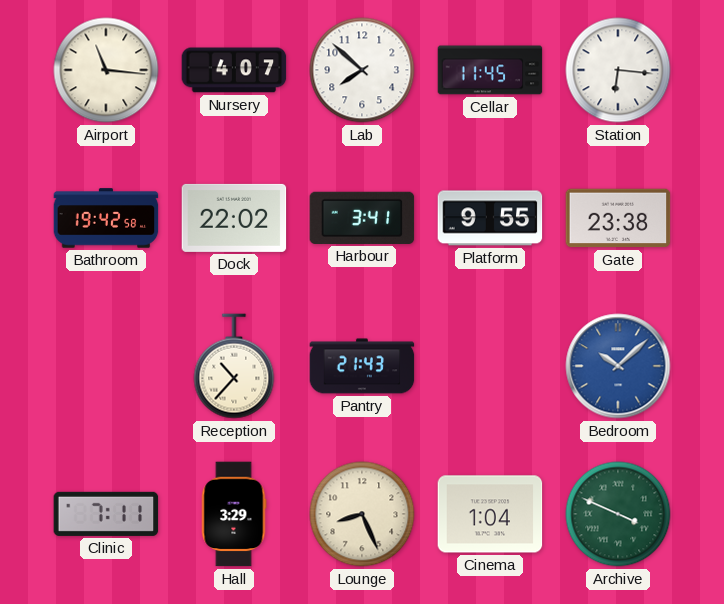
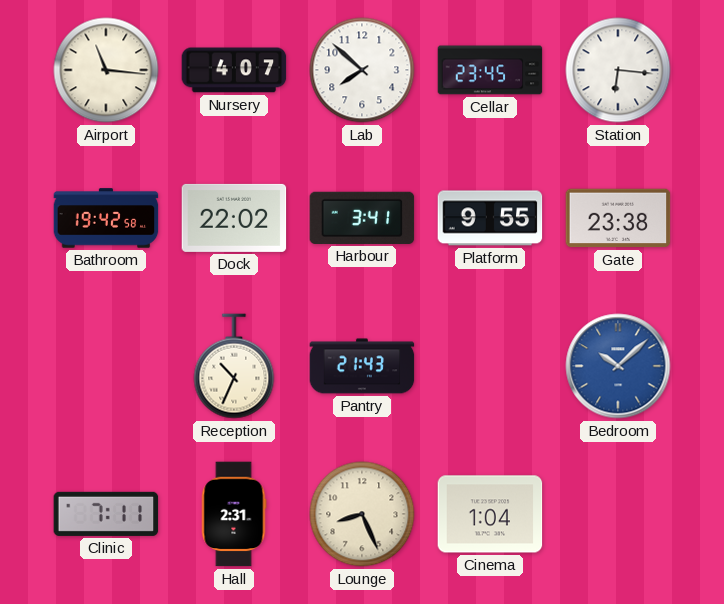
Cellar: 11:45 -> 23:45
Reception: 10:37 -> 10:34
Hall: 3:29 -> 2:31
Archive: 3:49 -> none
